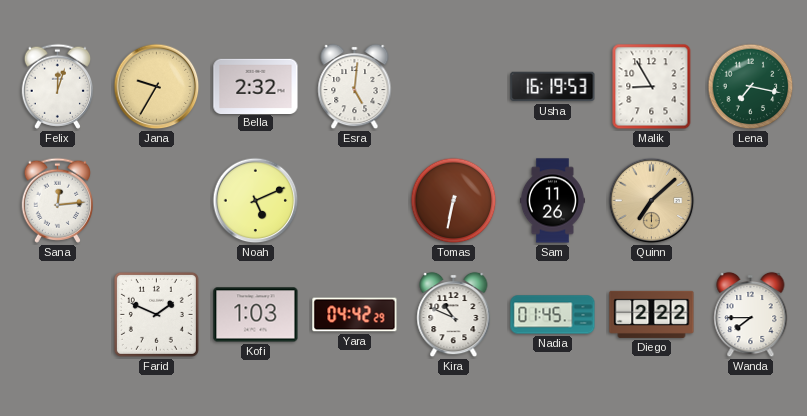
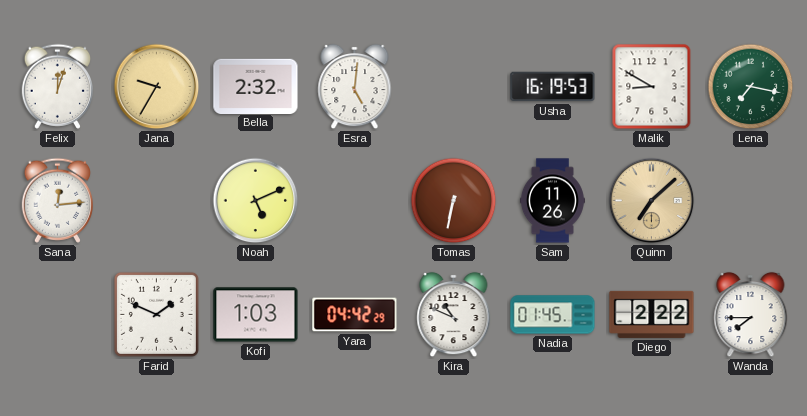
Malik: 8:55 -> 8:50
